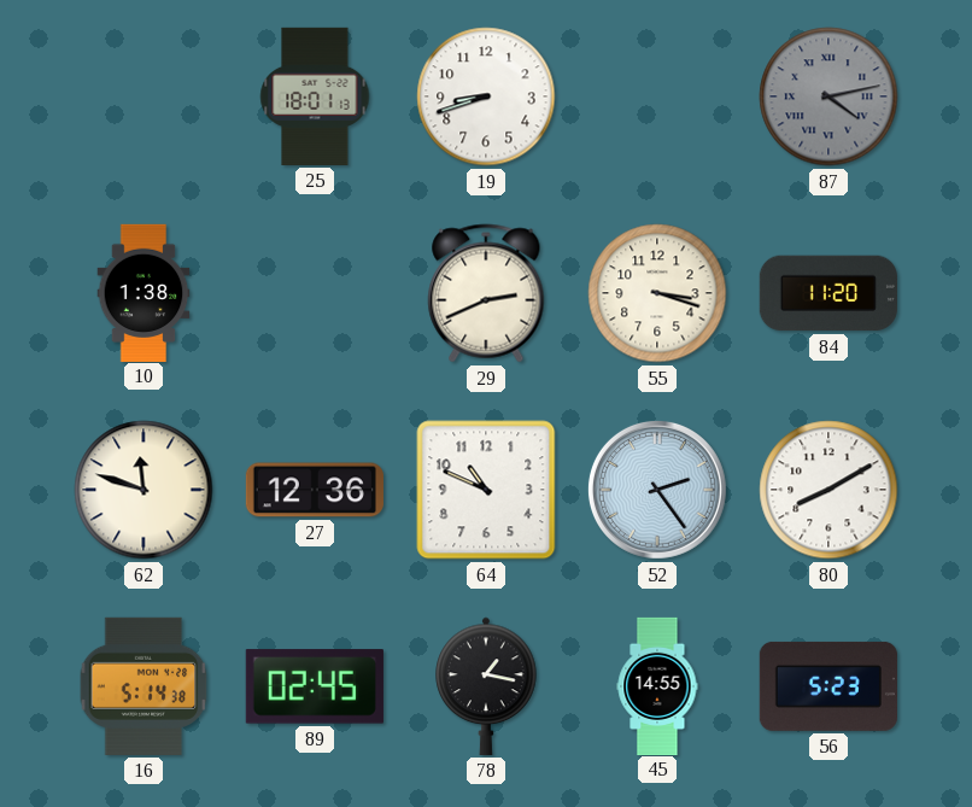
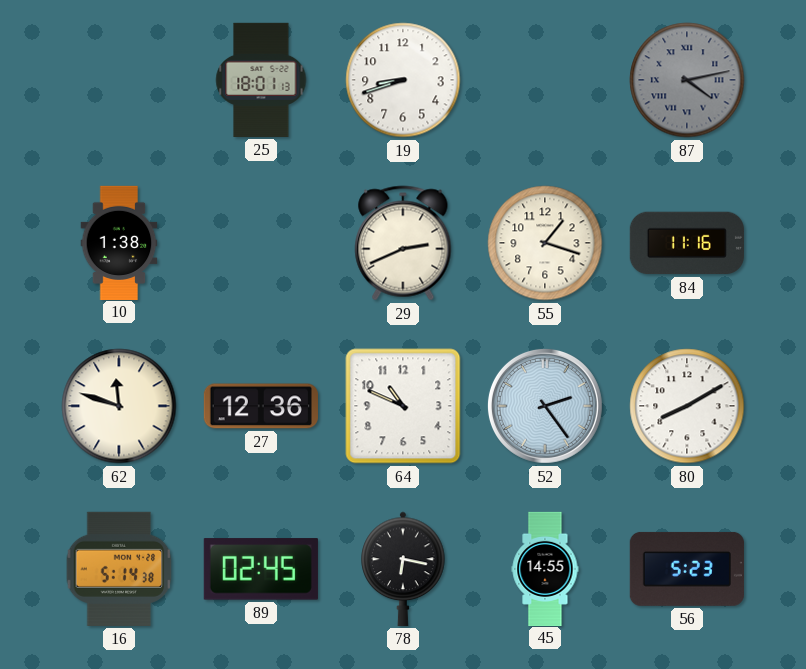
55: 3:18 -> 1:18
84: 11:20 -> 11:16
78: 1:17 -> 6:17
